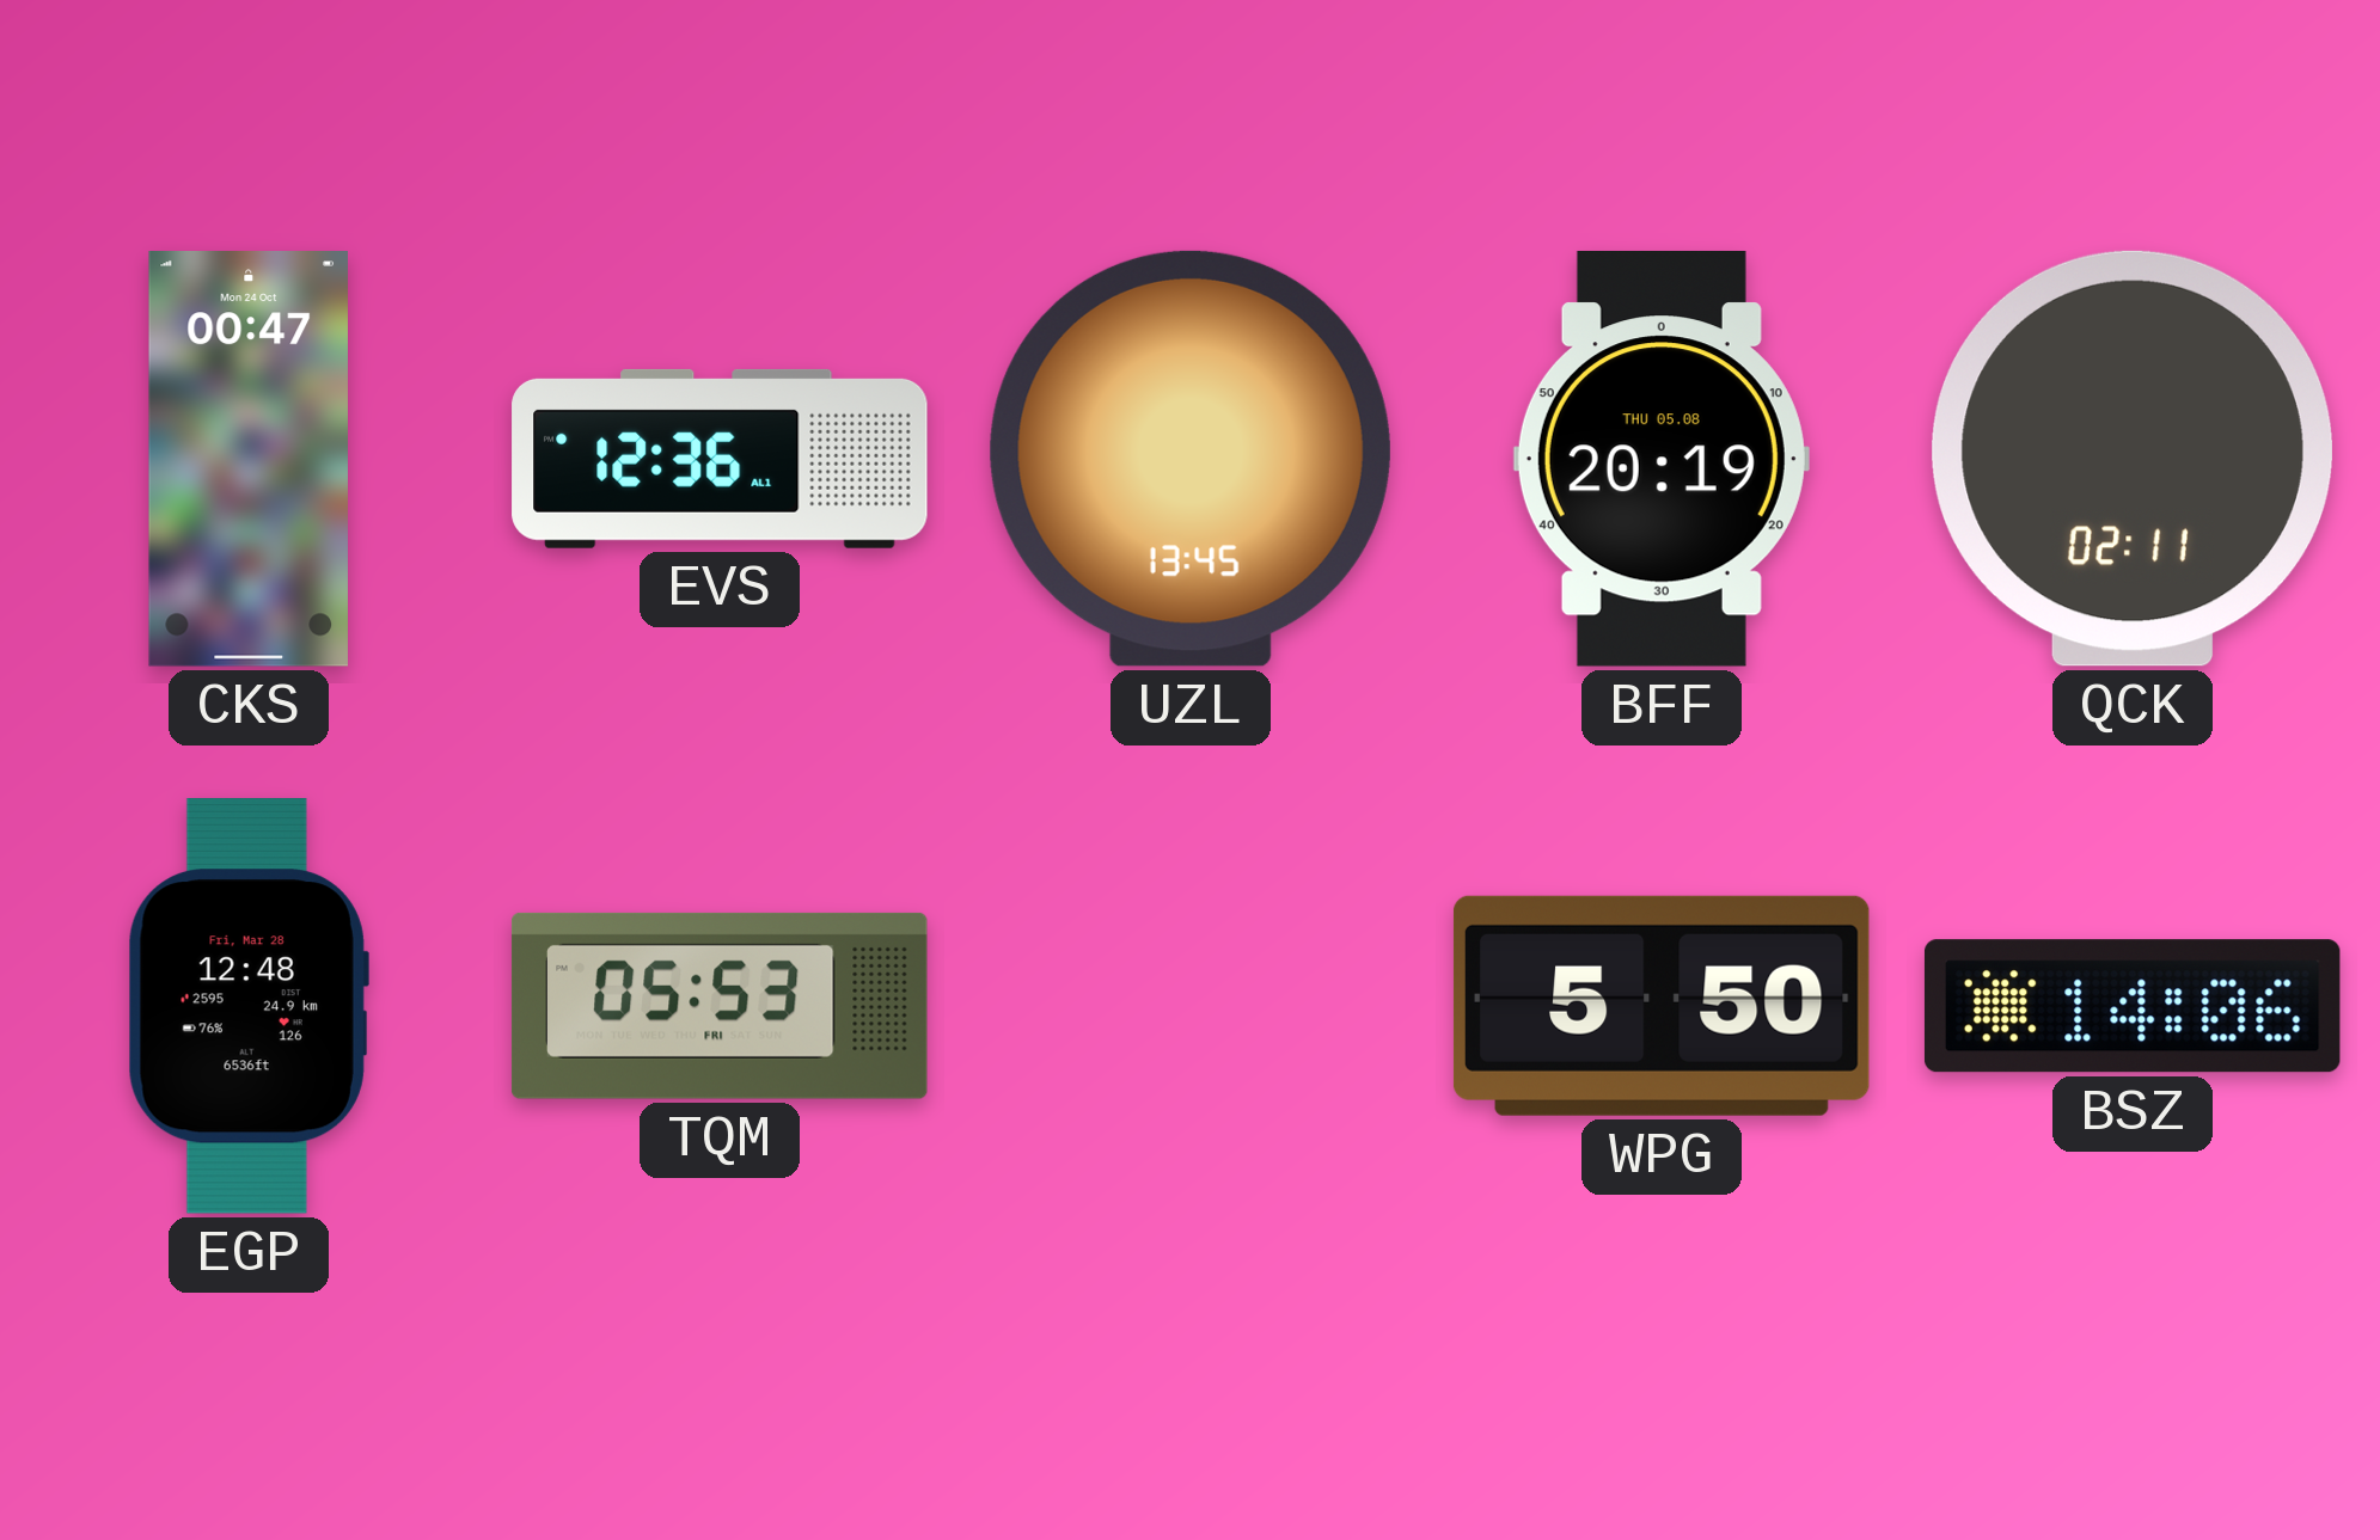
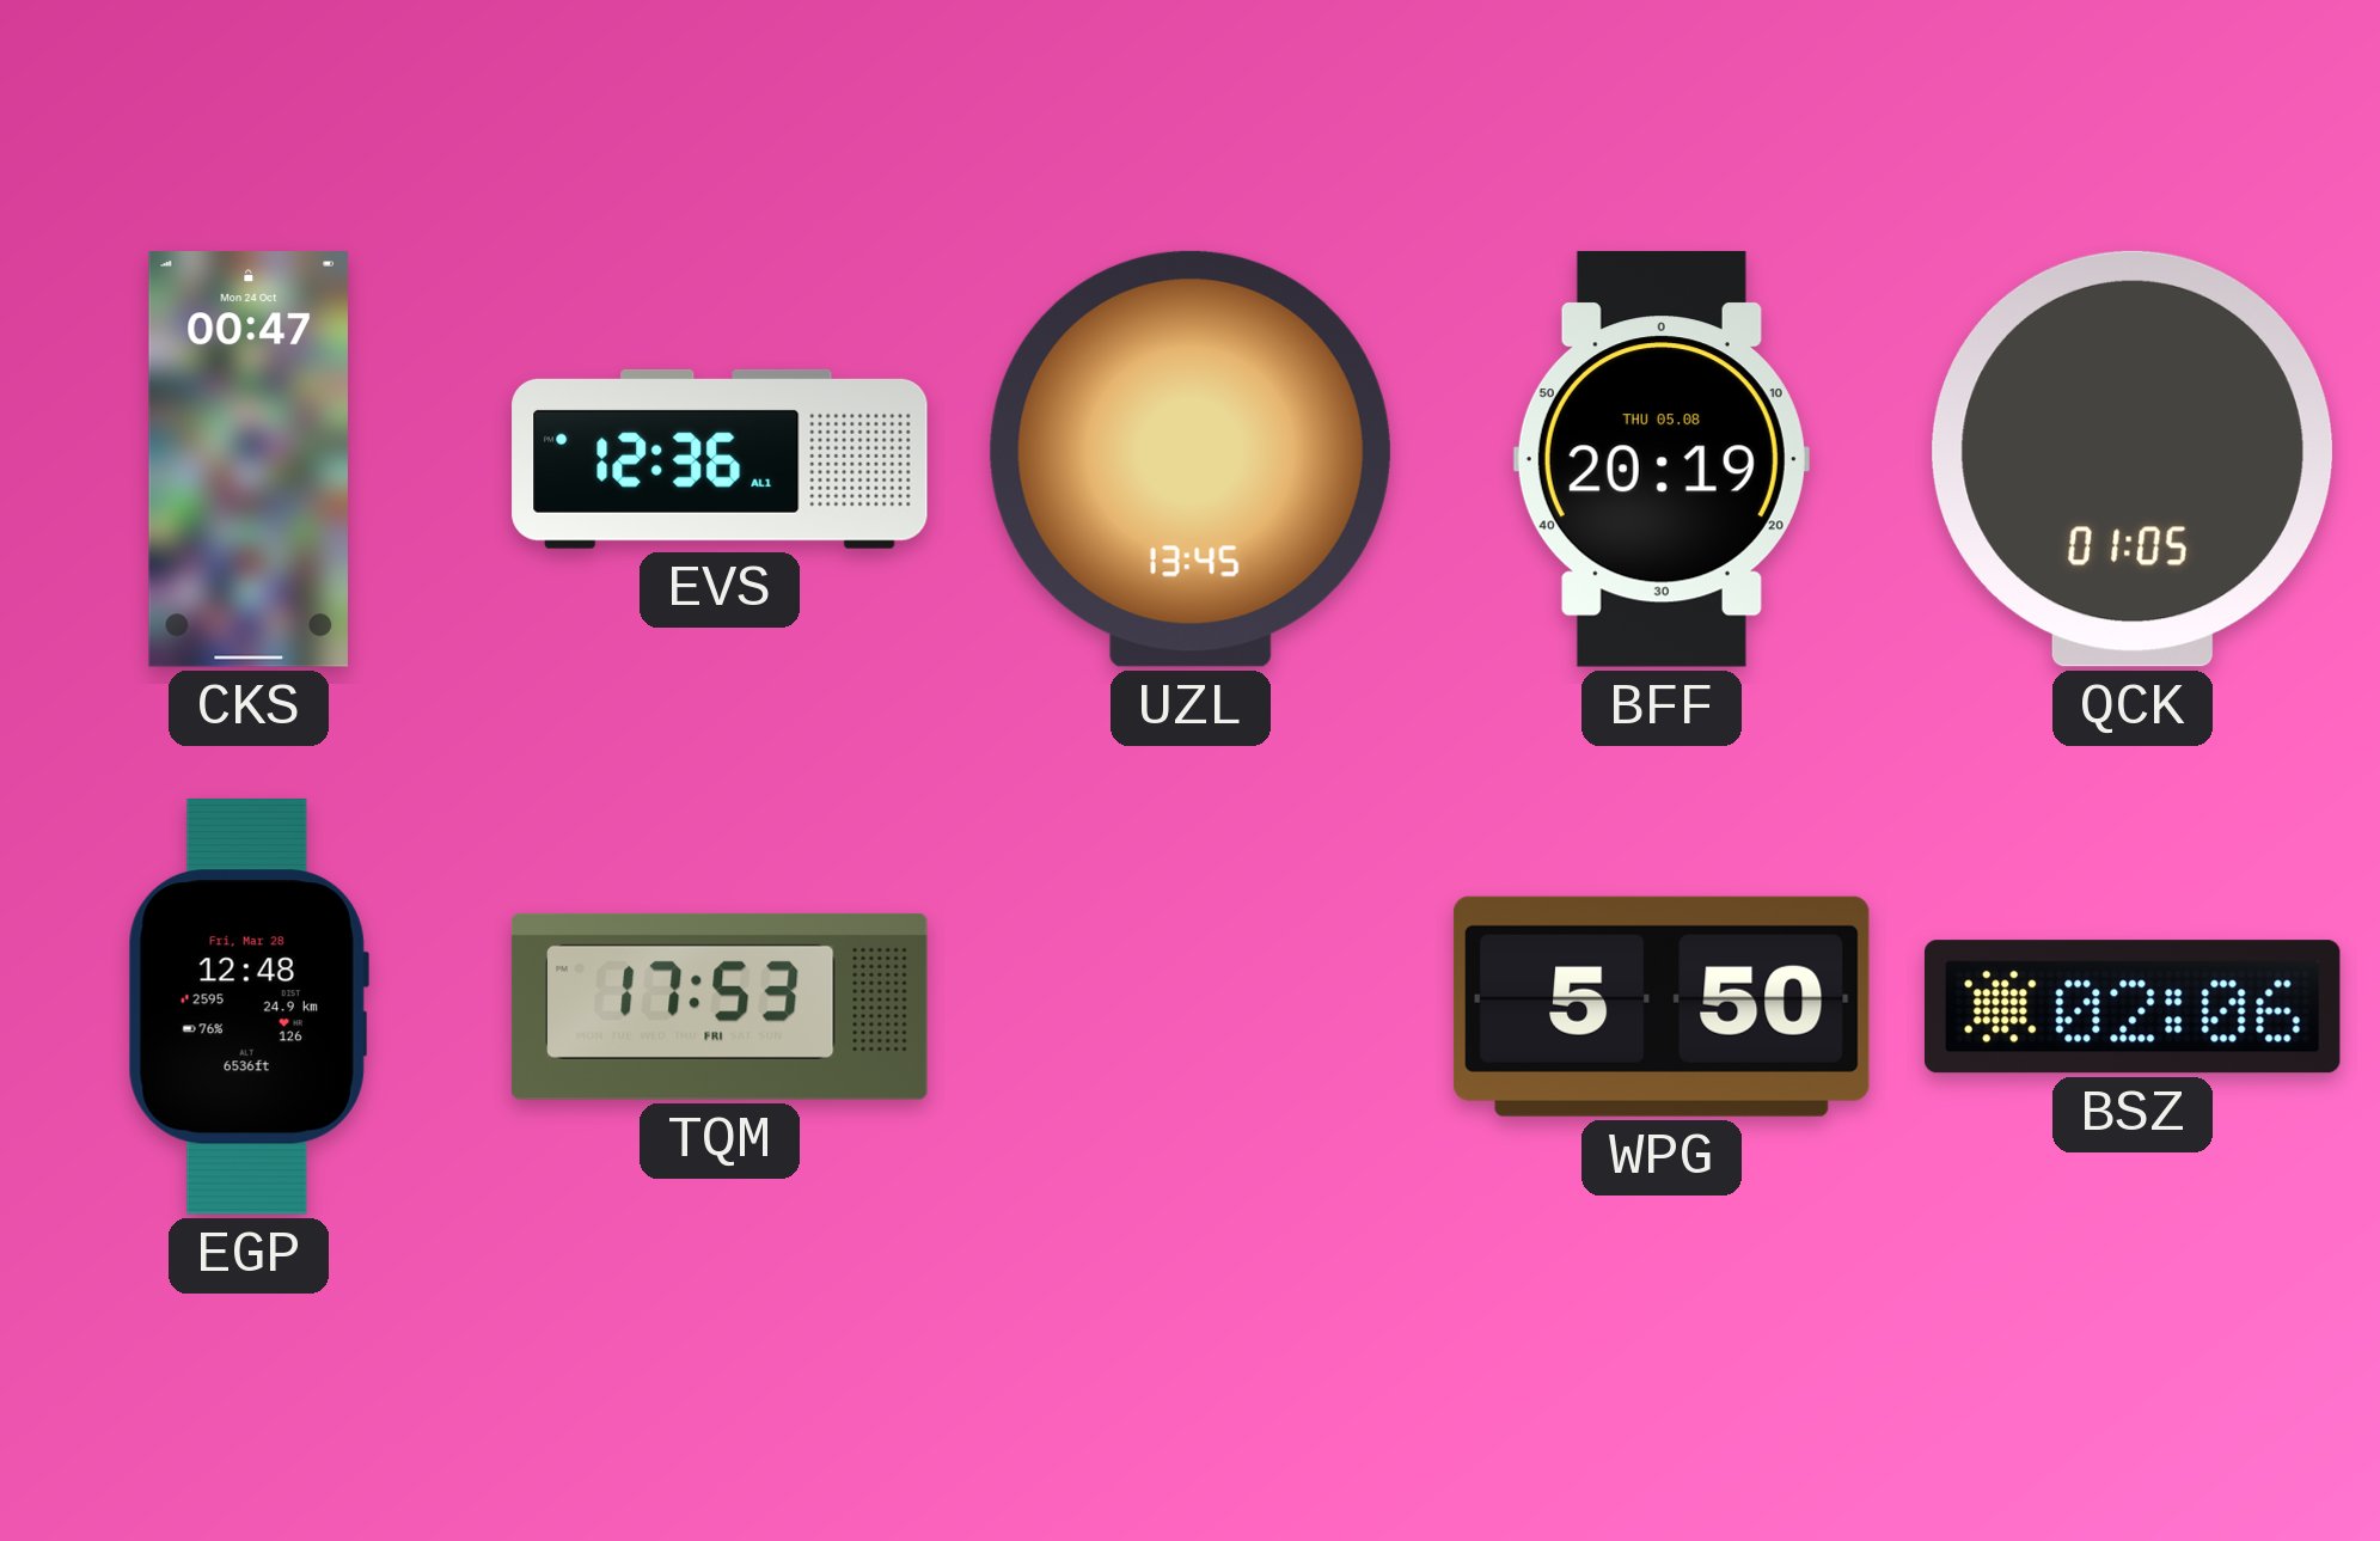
QCK: 02:11 -> 01:05
TQM: 05:53 -> 17:53
BSZ: 14:06 -> 02:06
